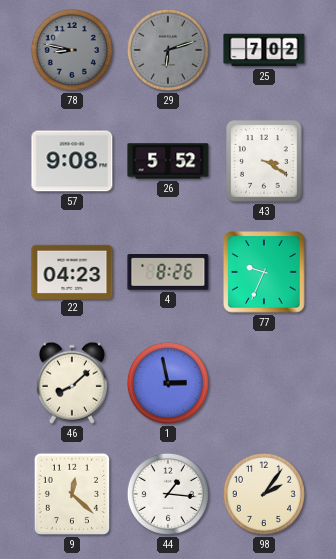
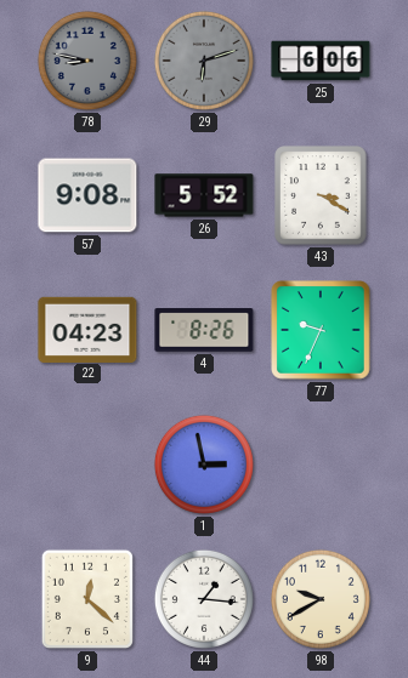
25: 7:02 -> 6:06
46: 8:08 -> none
98: 2:06 -> 9:40
